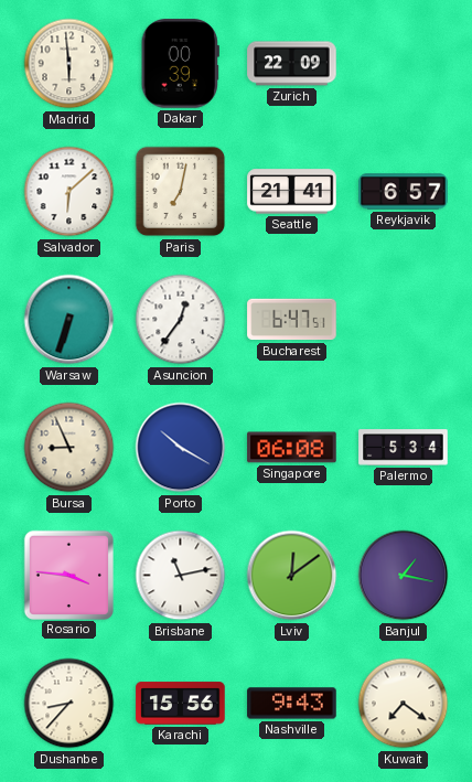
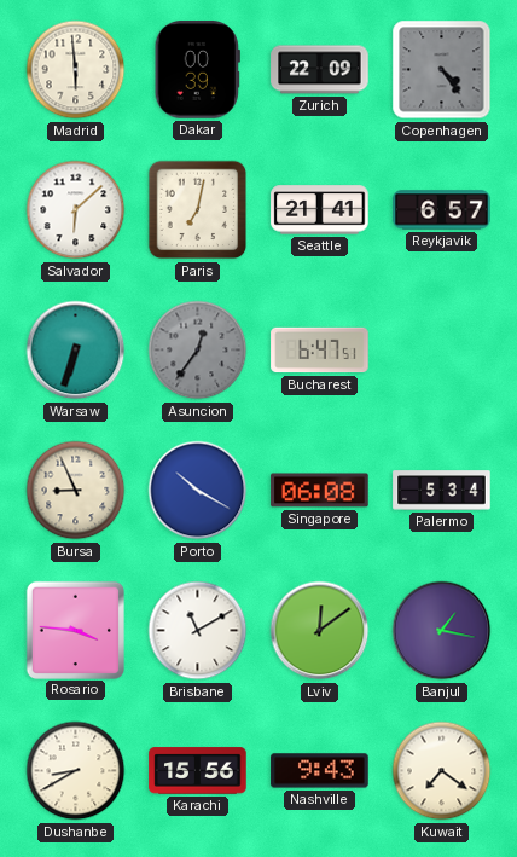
Copenhagen: none -> 4:24
Asuncion dial: white -> grey
Brisbane: 11:13 -> 11:10
Dushanbe: 8:37 -> 8:40
